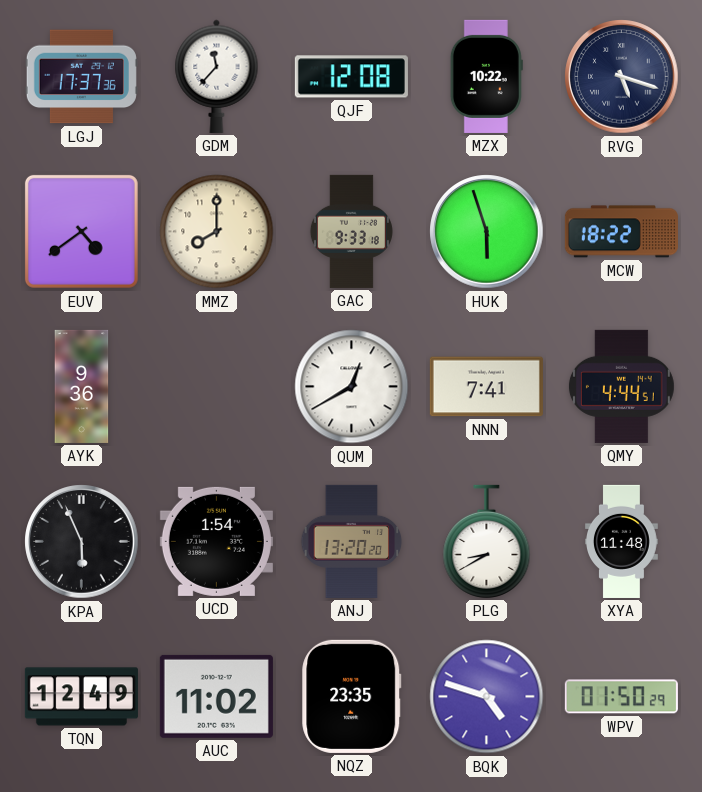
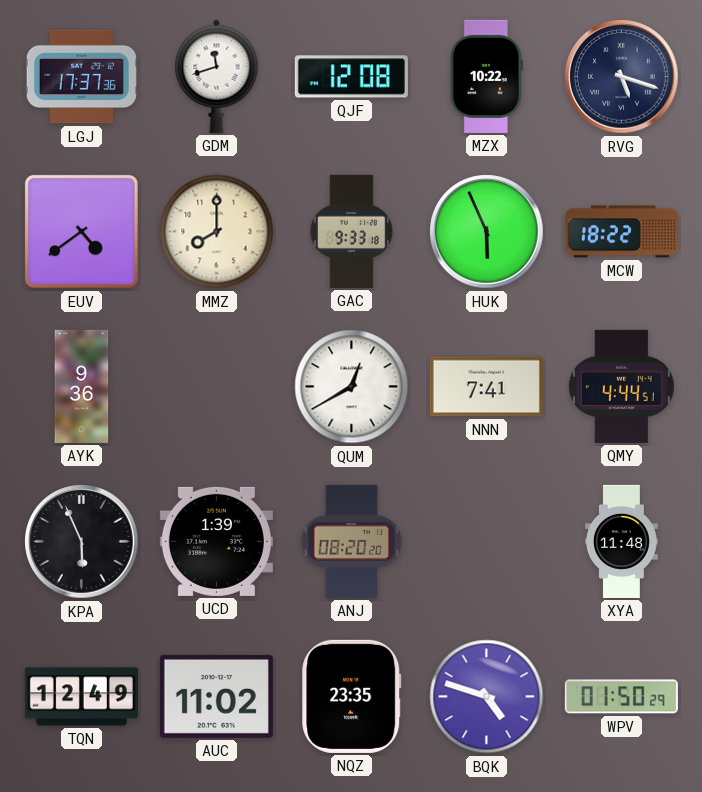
GDM: 11:37 -> 11:42
HUK: 5:57 -> 5:56
UCD: 1:54 -> 1:39
ANJ: 13:20 -> 08:20
PLG: 8:40 -> none
